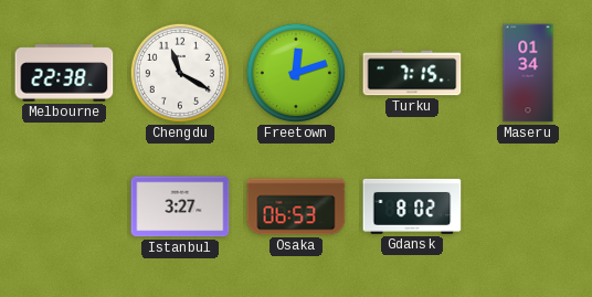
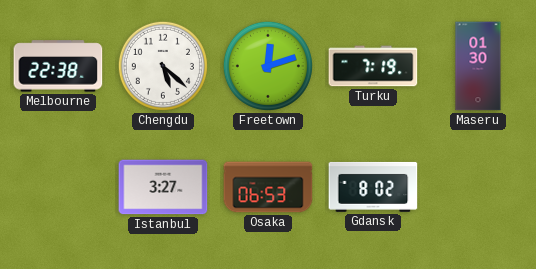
Chengdu: 11:20 -> 5:22
Turku: 7:15 -> 7:19
Maseru: 01:34 -> 01:30
